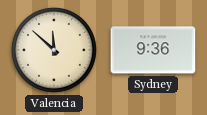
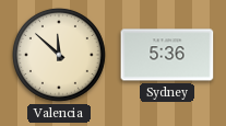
Sydney: 9:36 -> 5:36
